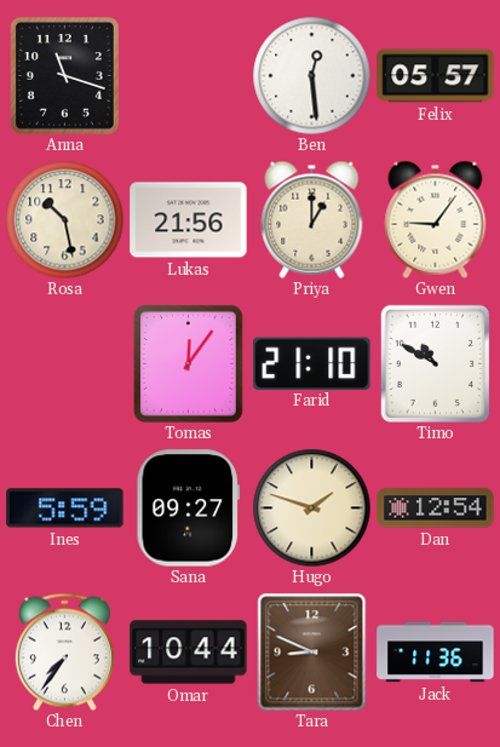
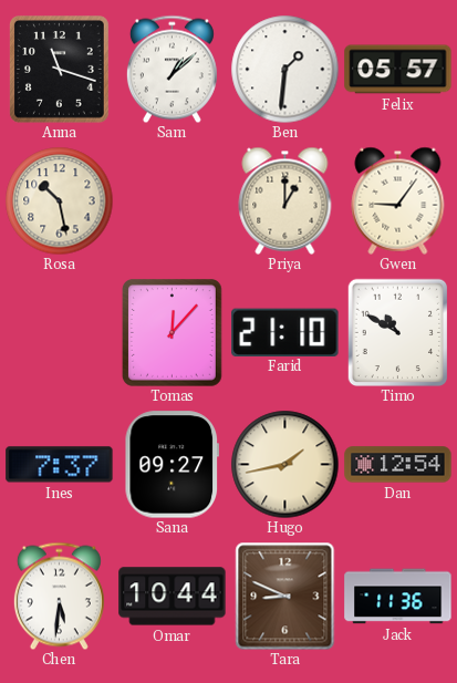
Sam: none -> 1:08
Ben: 12:29 -> 1:31
Lukas: 21:56 -> none
Tomas: 12:06 -> 12:07
Ines: 5:59 -> 7:37
Hugo: 1:48 -> 1:43
Chen: 7:36 -> 5:31
